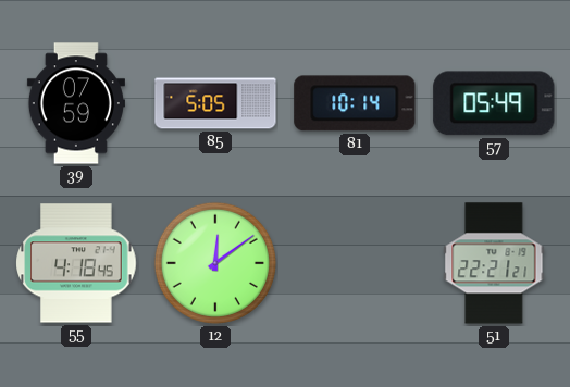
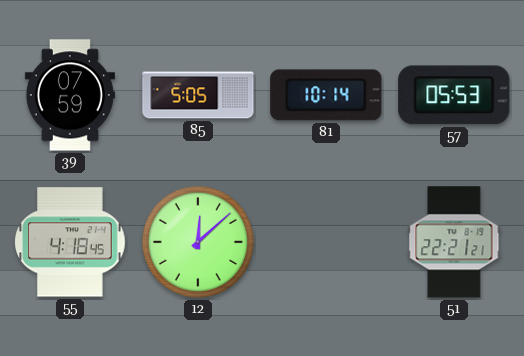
57: 05:49 -> 05:53
12: 12:09 -> 12:08
